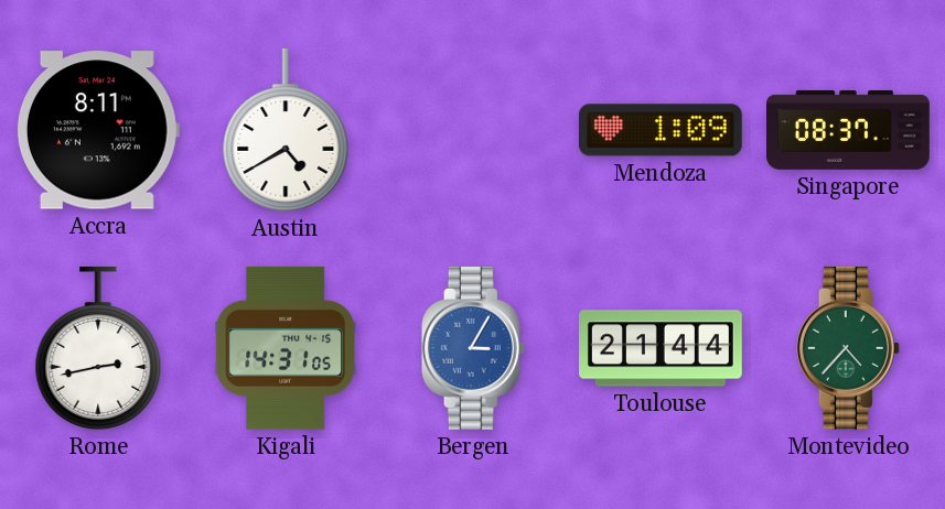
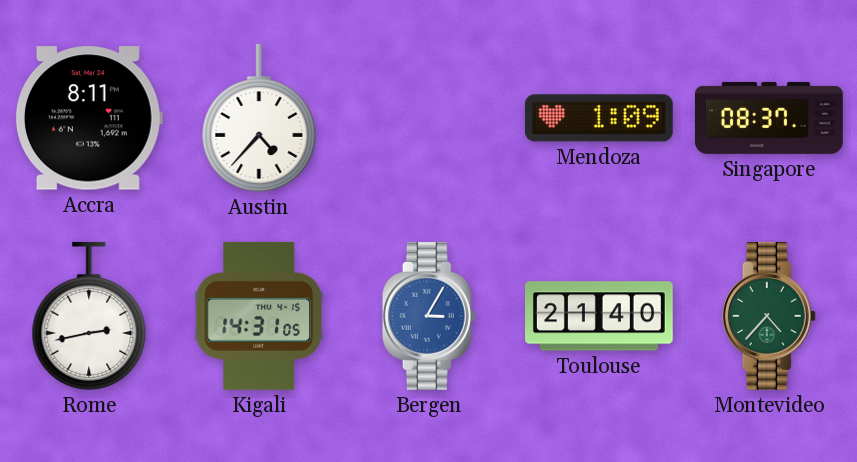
Austin: 4:40 -> 4:37
Toulouse: 21:44 -> 21:40
